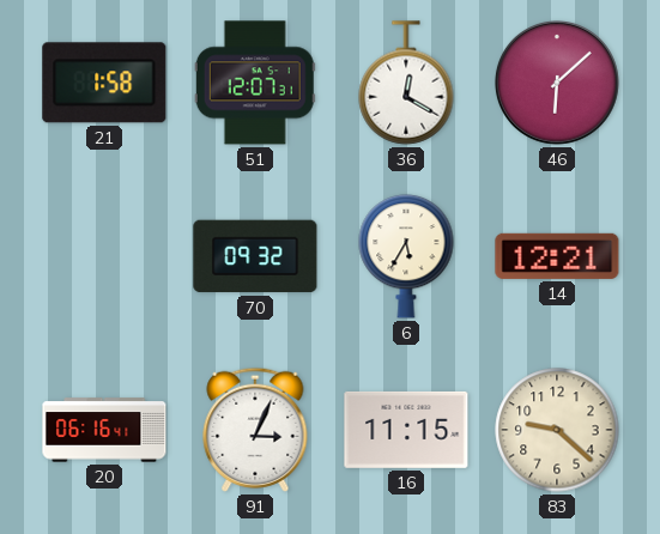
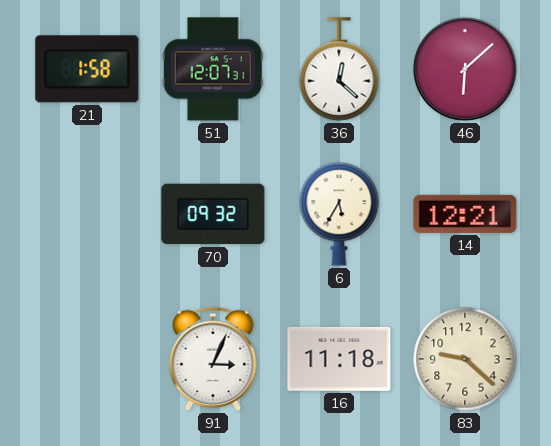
36: 12:20 -> 12:22
20: 06:16 -> none
16: 11:15 -> 11:18
